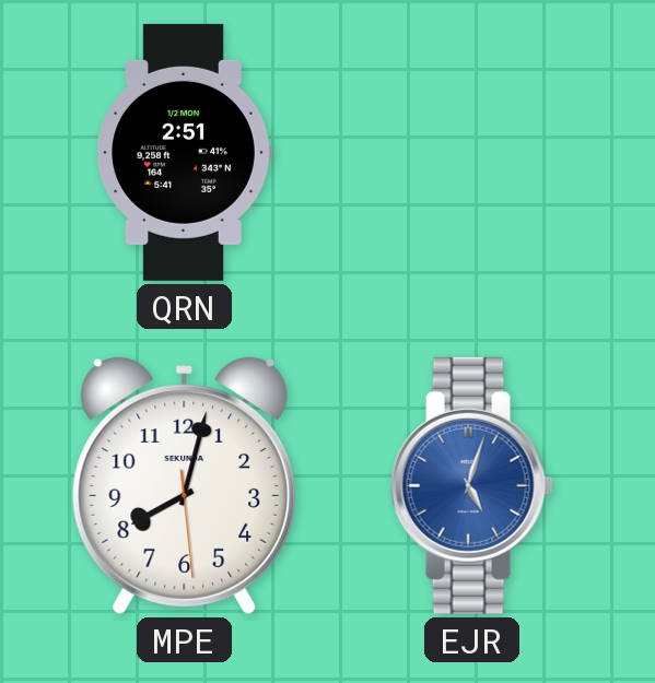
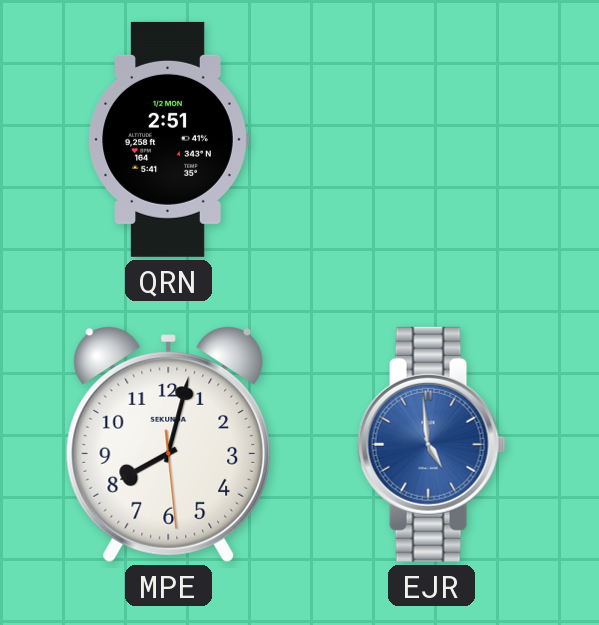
EJR: 5:03 -> 4:59
